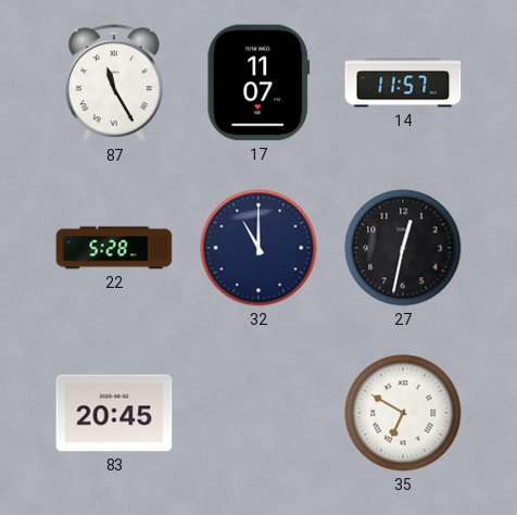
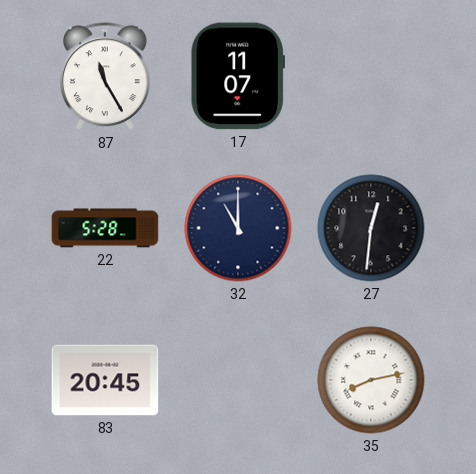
14: 11:57 -> none
27: 12:32 -> 12:31
35: 6:50 -> 8:13
